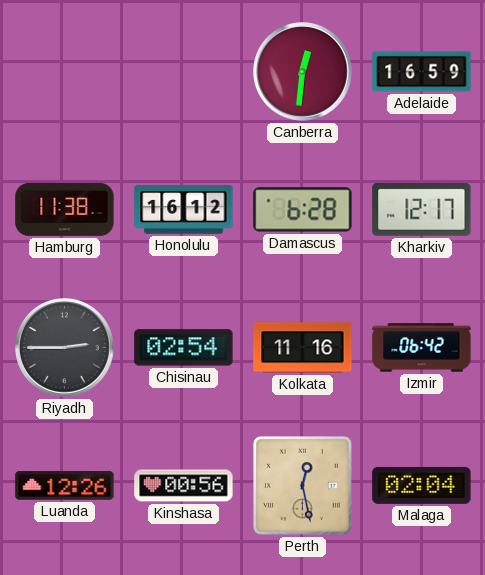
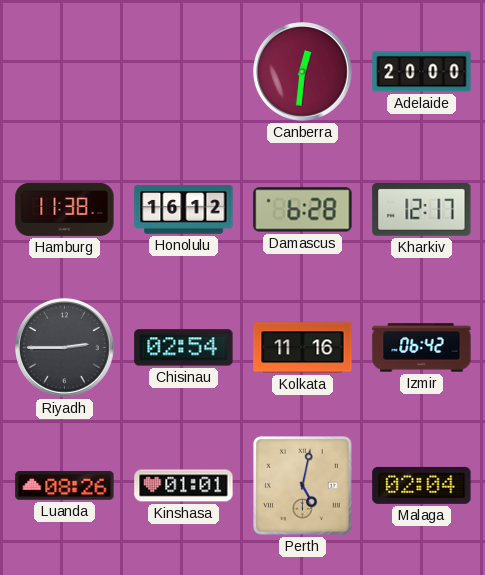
Adelaide: 16:59 -> 20:00
Luanda: 12:26 -> 08:26
Kinshasa: 00:56 -> 01:01
Perth: 12:28 -> 5:02
